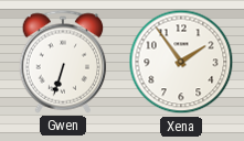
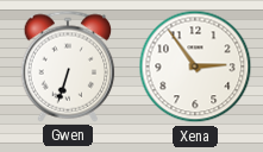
Xena: 1:54 -> 2:54
